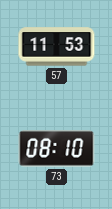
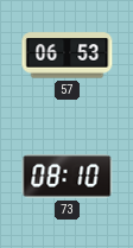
57: 11:53 -> 06:53
